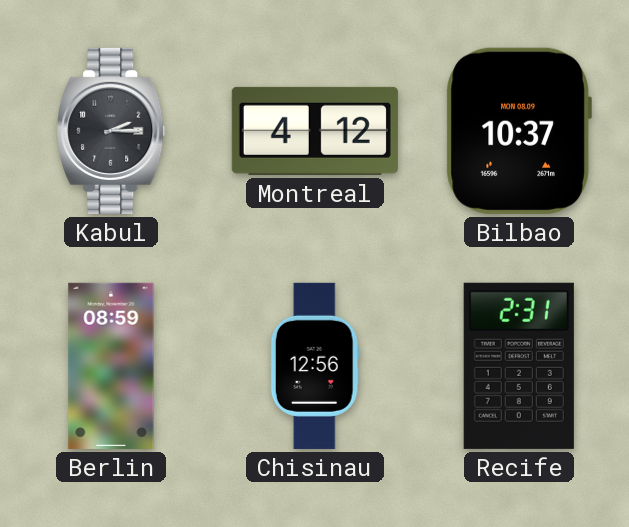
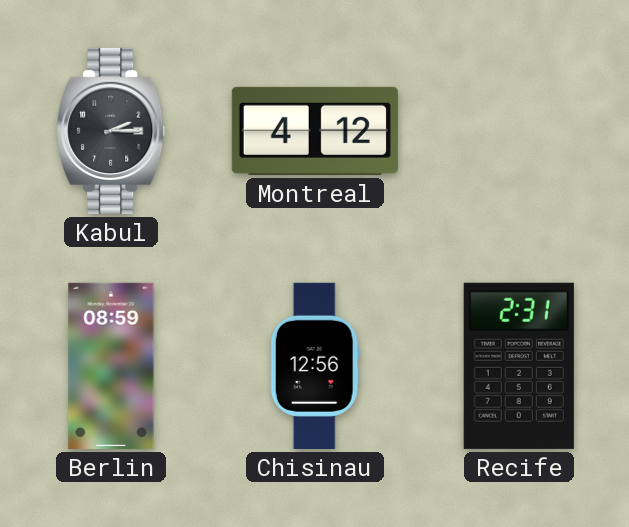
Bilbao: 10:37 -> none
